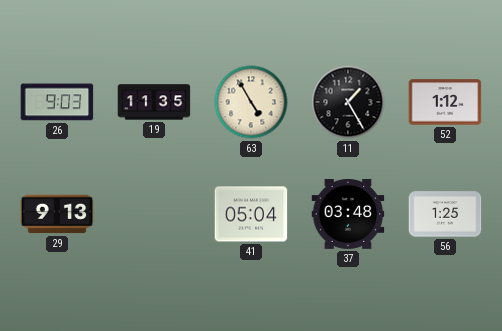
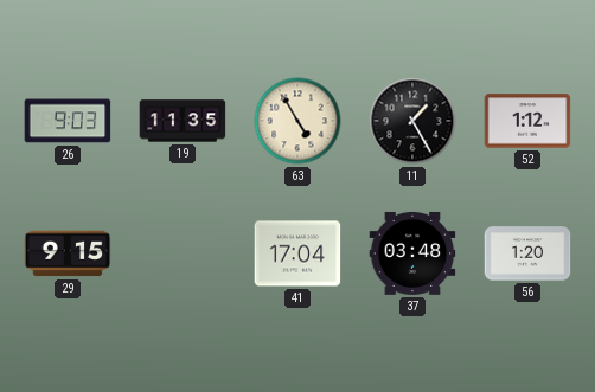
29: 9:13 -> 9:15
41: 05:04 -> 17:04
56: 1:25 -> 1:20
